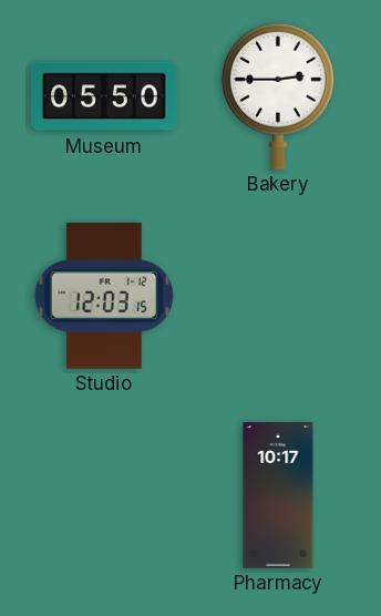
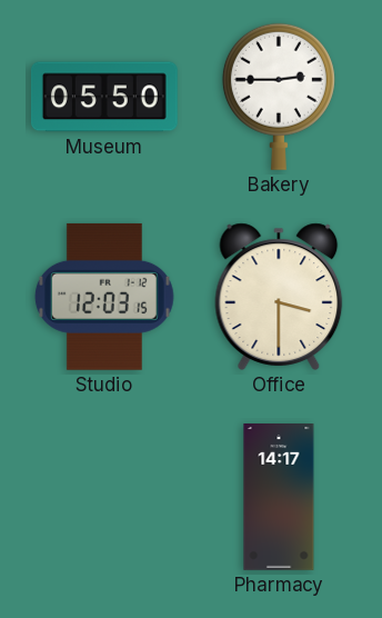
Office: none -> 3:30
Pharmacy: 10:17 -> 14:17
